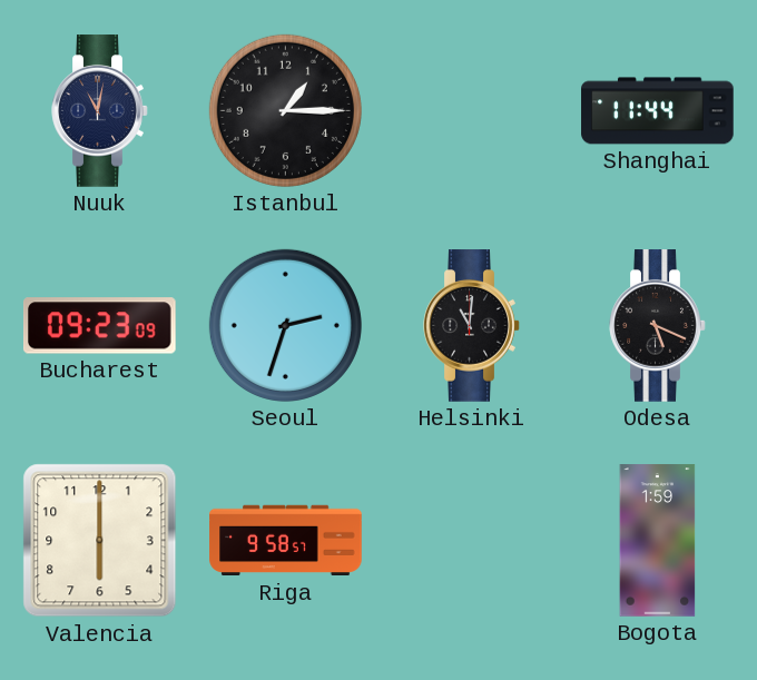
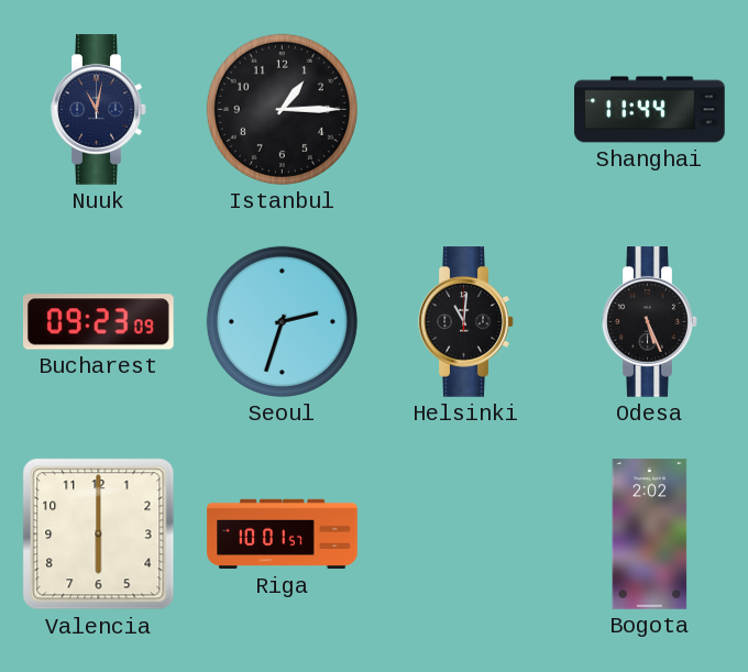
Odesa: 5:19 -> 5:26
Riga: 9:58 -> 10:01
Bogota: 1:59 -> 2:02
